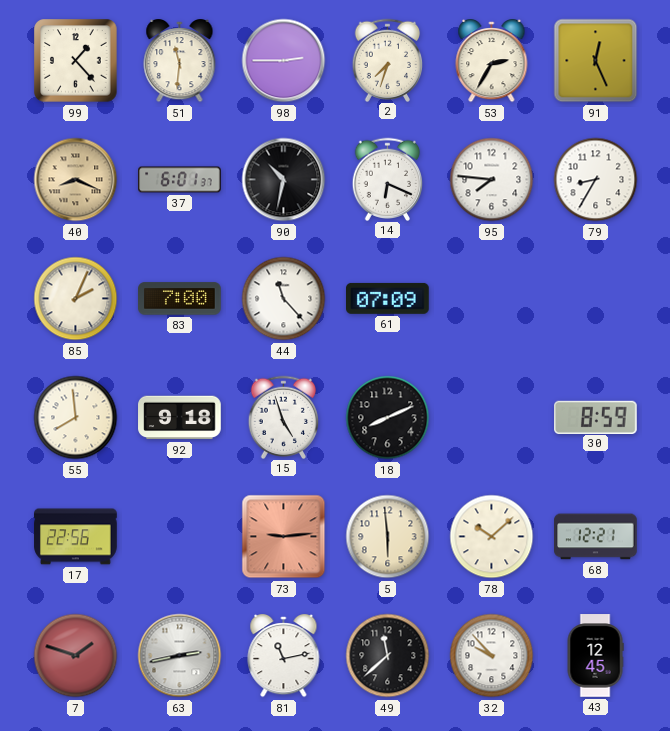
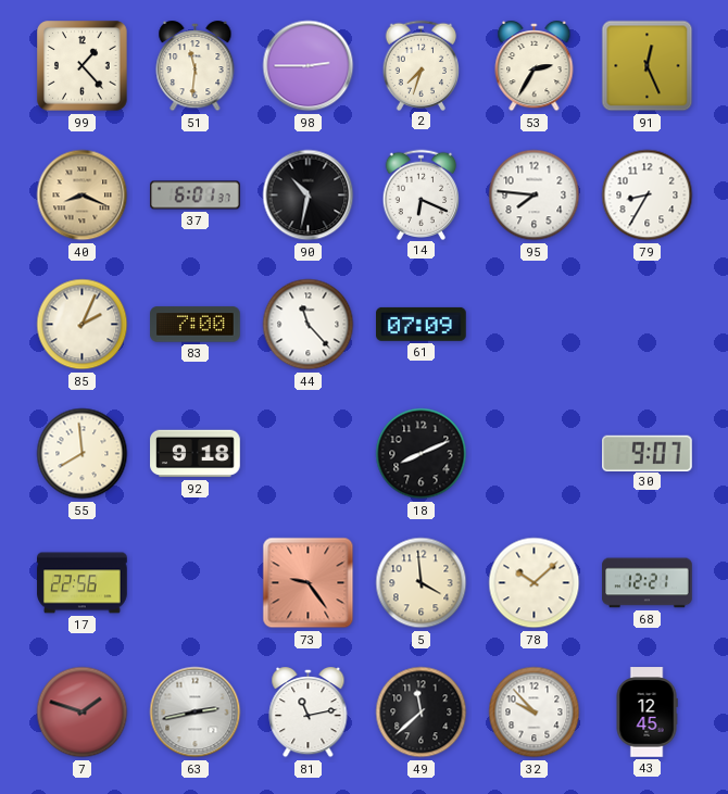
15: 4:57 -> none
30: 8:59 -> 9:07
73: 9:14 -> 9:24
5: 5:59 -> 3:59
